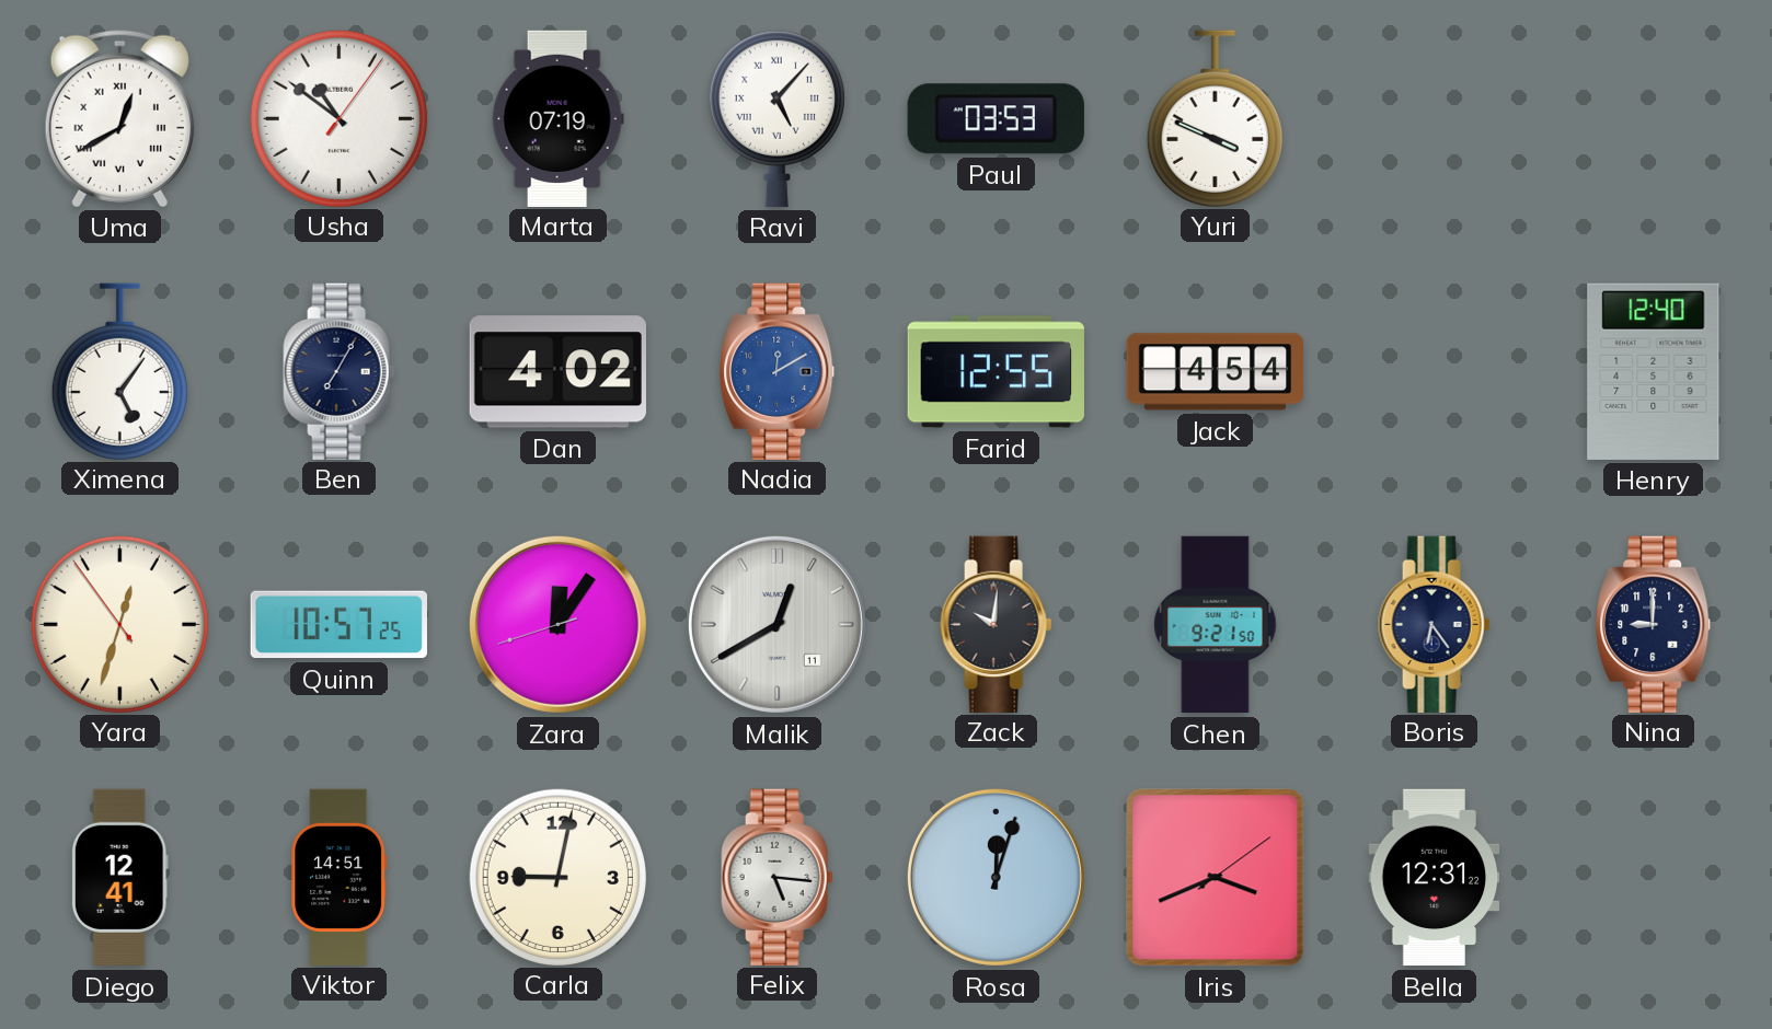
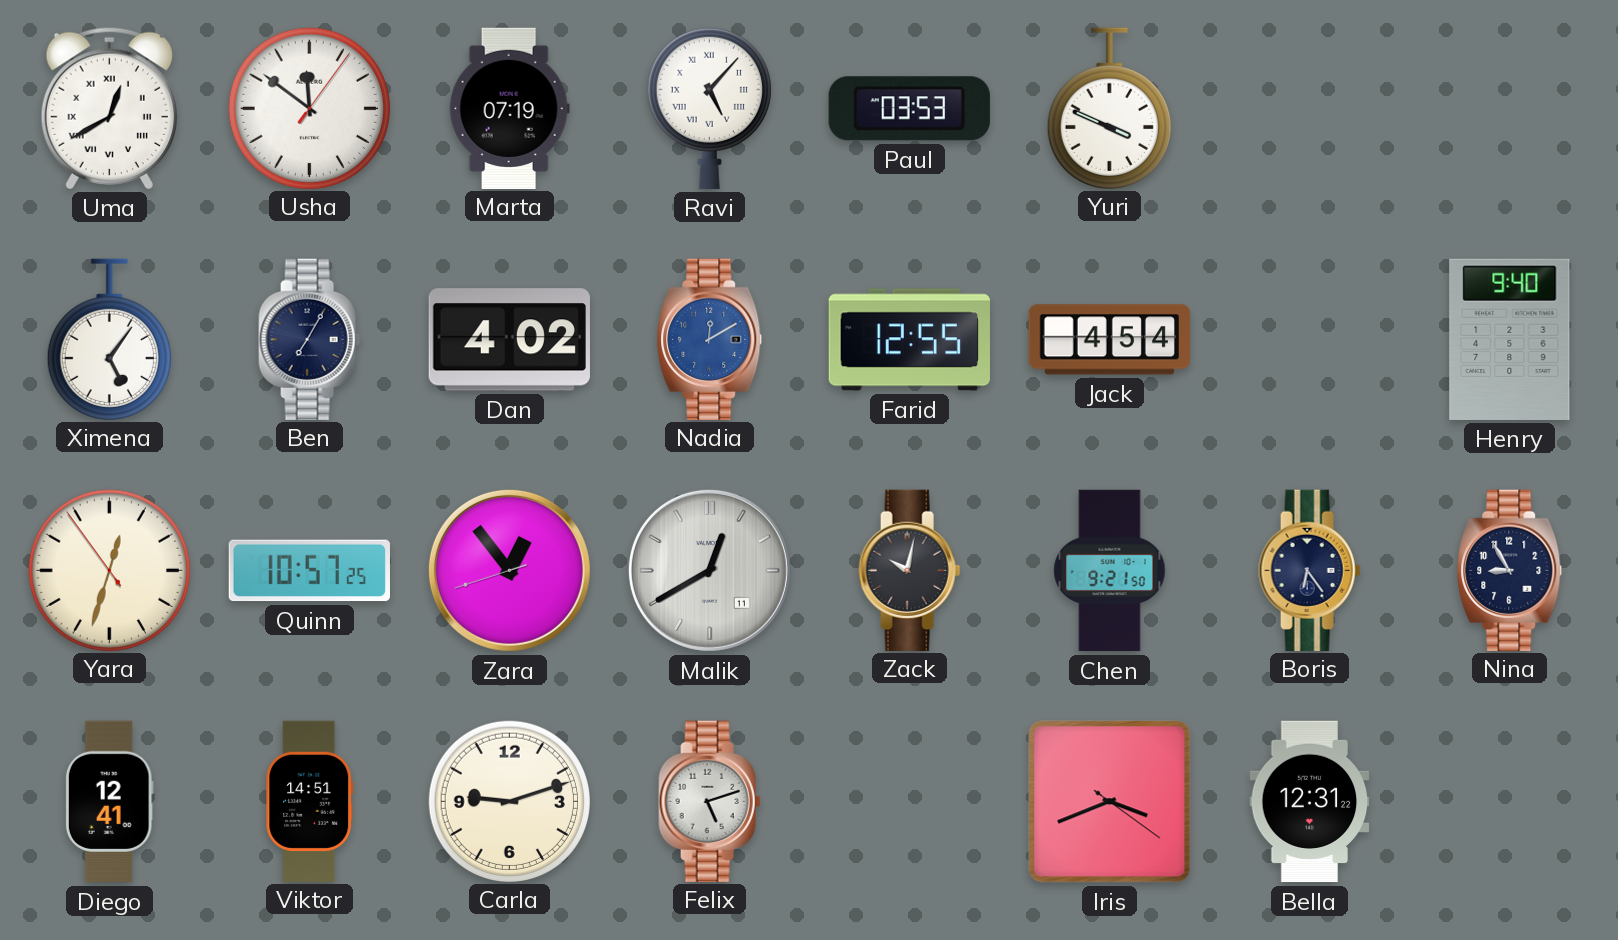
Usha: 10:51 -> 11:51
Henry: 12:40 -> 9:40
Zara: 12:05 -> 12:53
Zack: 10:01 -> 10:02
Nina: 9:00 -> 8:55
Carla: 9:02 -> 9:12
Felix: 5:16 -> 5:12
Rosa: 12:03 -> none
Iris: 3:41:09 -> 3:41:21
